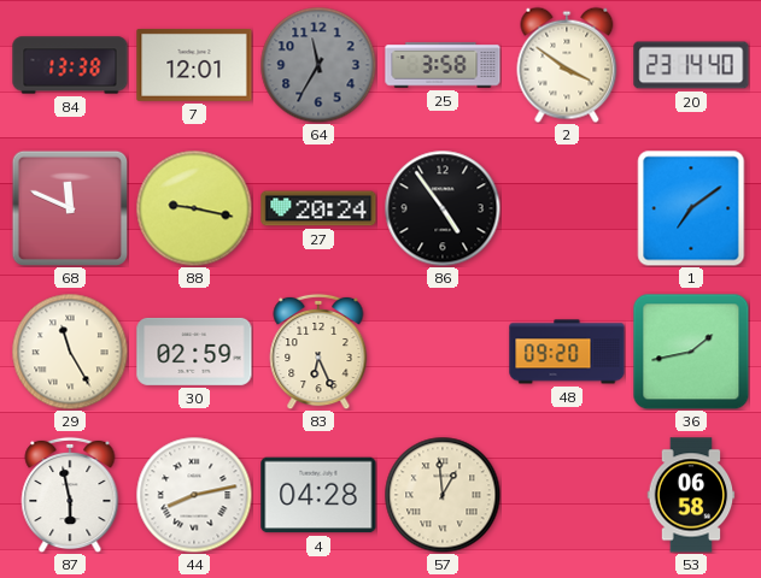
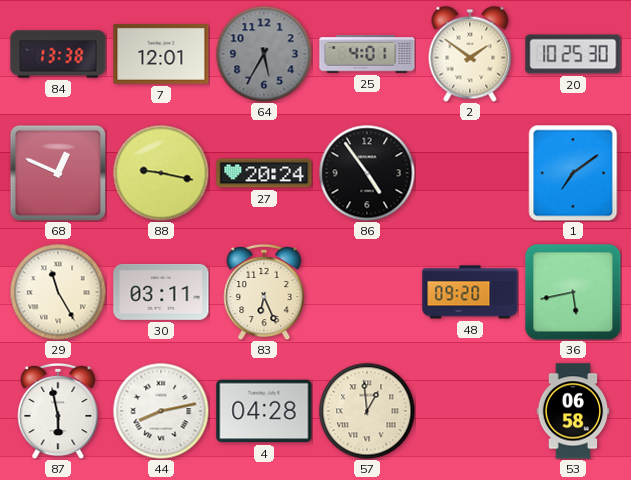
64: 11:35 -> 5:35
25: 3:58 -> 4:01
2: 3:51 -> 1:51
20: 23:14 -> 10:25
68: 11:49 -> 12:49
30: 02:59 -> 03:11
36: 1:43 -> 5:43
